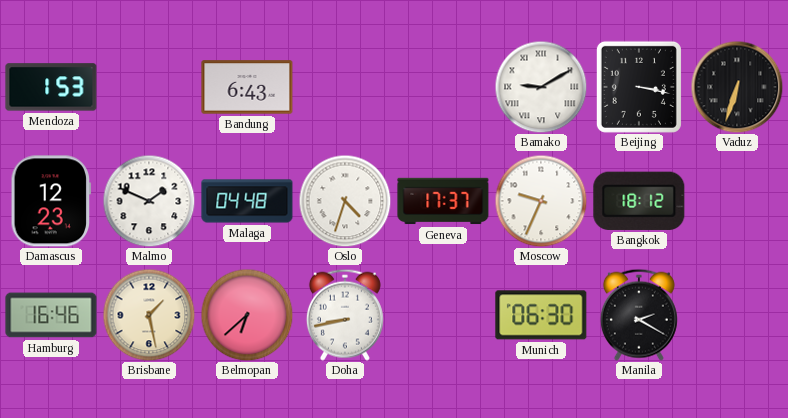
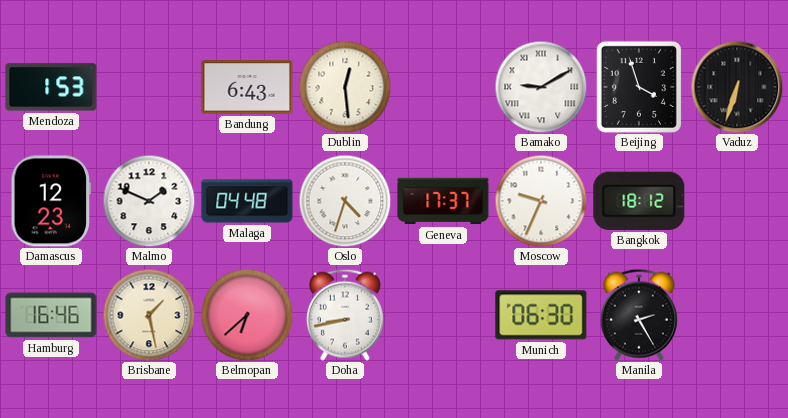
Dublin: none -> 12:29
Beijing: 3:17 -> 3:57
Manila: 2:20 -> 2:25
